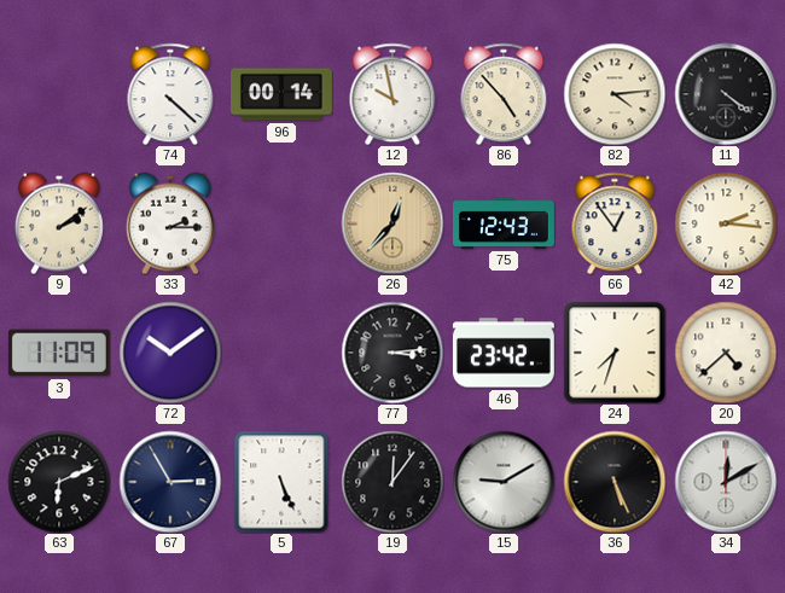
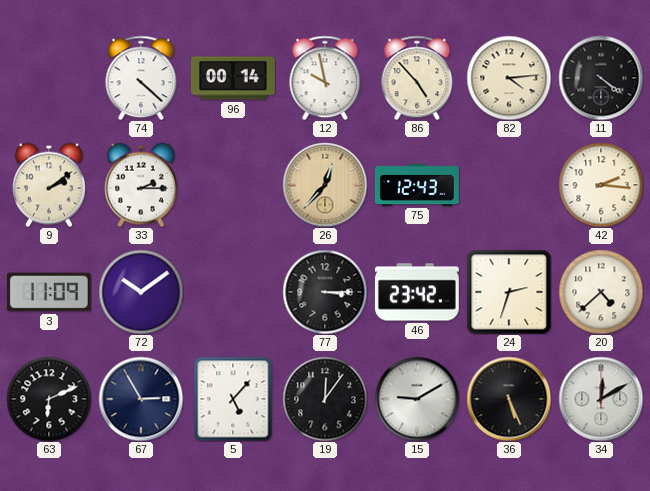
66: 12:54 -> none
77: 3:14 -> 3:15
24: 7:33 -> 2:33
5: 5:26 -> 5:07
